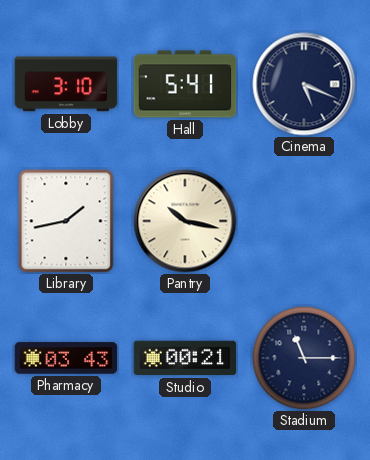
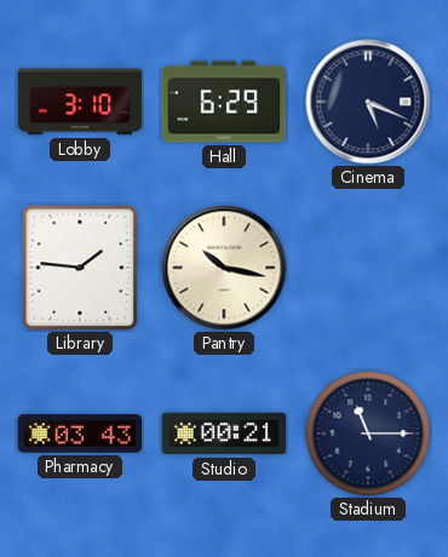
Hall: 5:41 -> 6:29
Library: 1:43 -> 1:46
